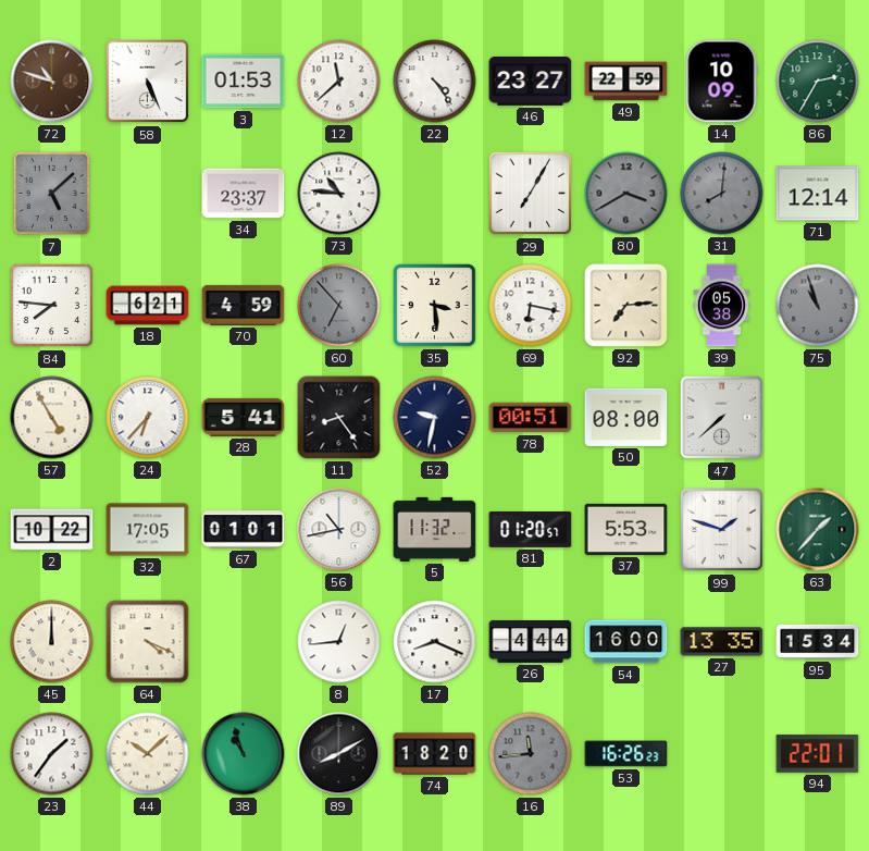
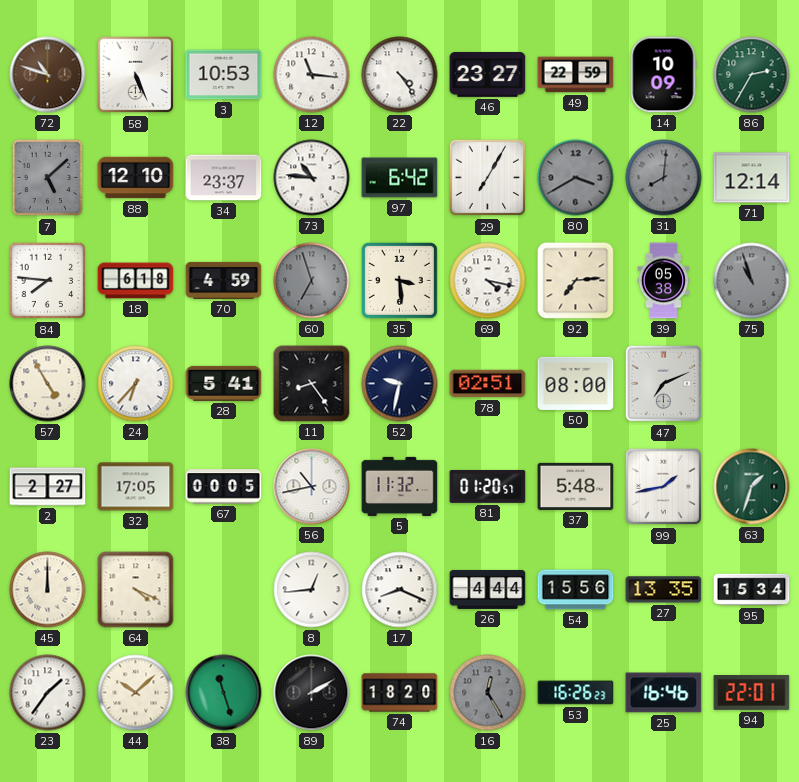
3: 01:53 -> 10:53
12: 11:38 -> 11:16
88: none -> 12:10
97: none -> 6:42
18: 6:21 -> 6:18
60: 6:53 -> 6:57
69: 6:17 -> 4:17
78: 00:51 -> 02:51
47: 7:38 -> 7:11
2: 10:22 -> 2:27
67: 01:01 -> 00:05
37: 5:53 -> 5:48
99: 1:48 -> 1:43
63: 1:37 -> 1:33
54: 16:00 -> 15:56
38: 10:57 -> 11:27
89: 8:10 -> 2:10
16: 11:44 -> 12:25
25: none -> 16:46
